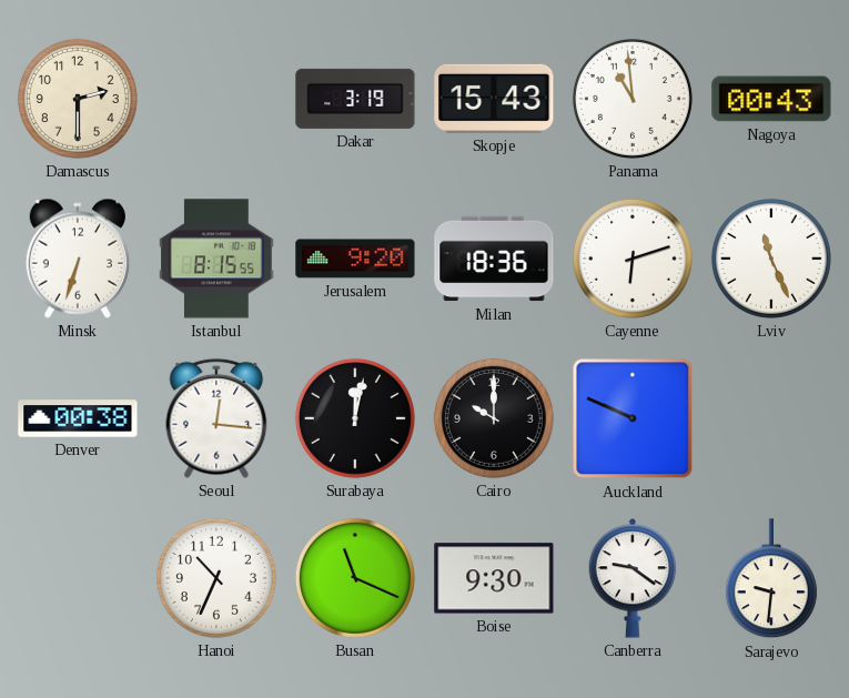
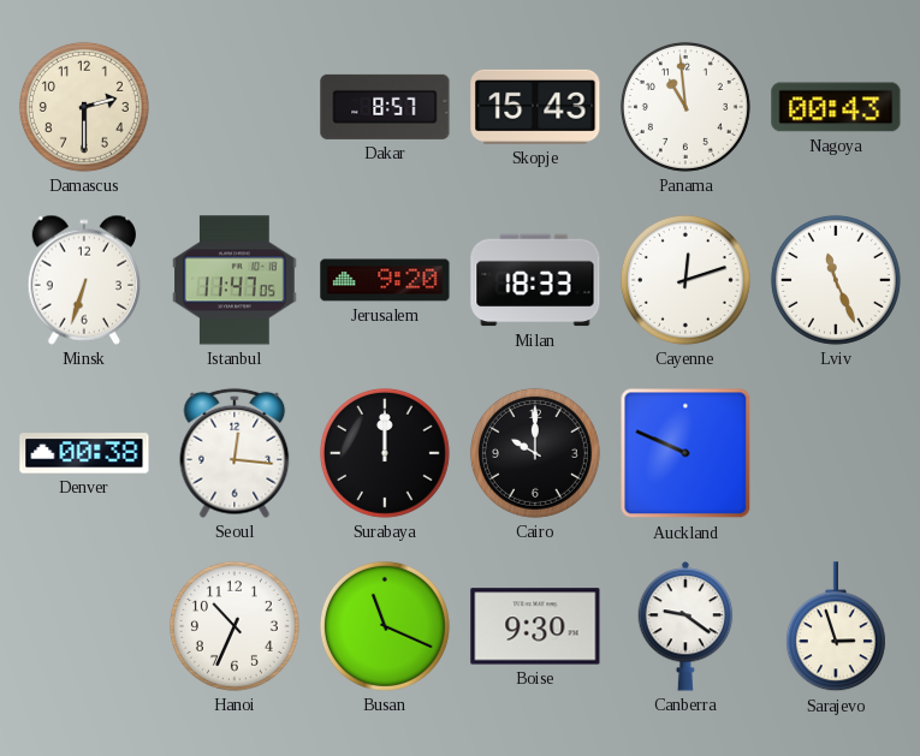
Dakar: 3:19 -> 8:57
Istanbul: 8:15 -> 11:47
Milan: 18:36 -> 18:33
Cayenne: 6:12 -> 12:12
Surabaya: 12:02 -> 12:00
Sarajevo: 9:31 -> 2:57
